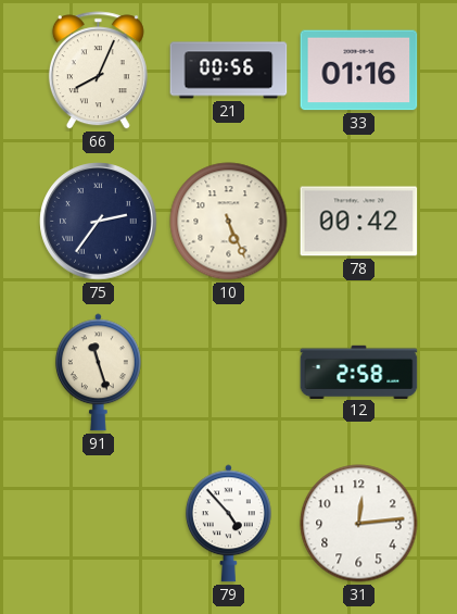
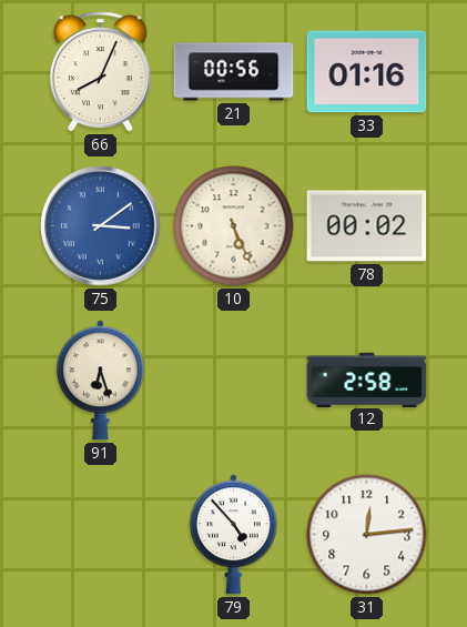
75: 2:36 -> 3:09
75 dial: navy -> blue
78: 00:42 -> 00:02
91: 11:27 -> 6:27
